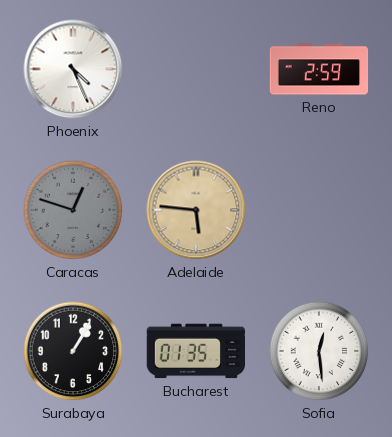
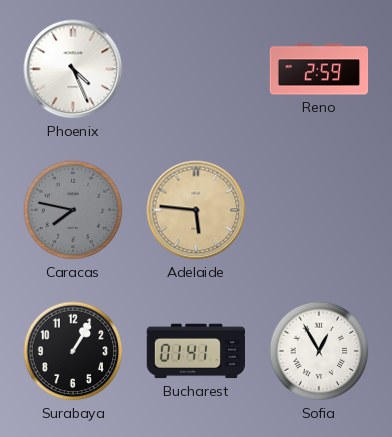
Caracas: 12:48 -> 7:47
Bucharest: 01:35 -> 01:41
Sofia: 12:29 -> 12:55
